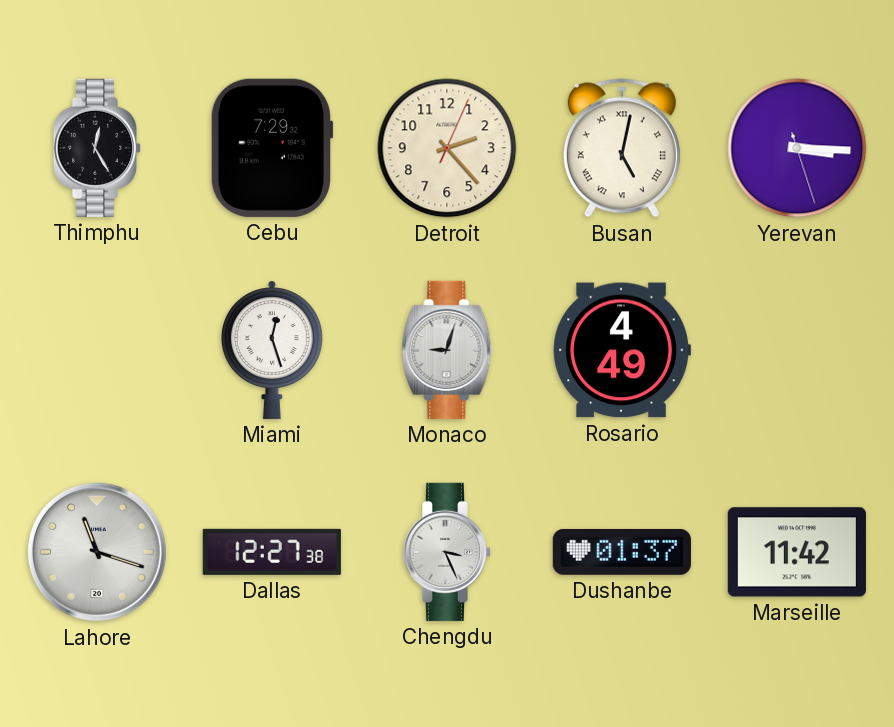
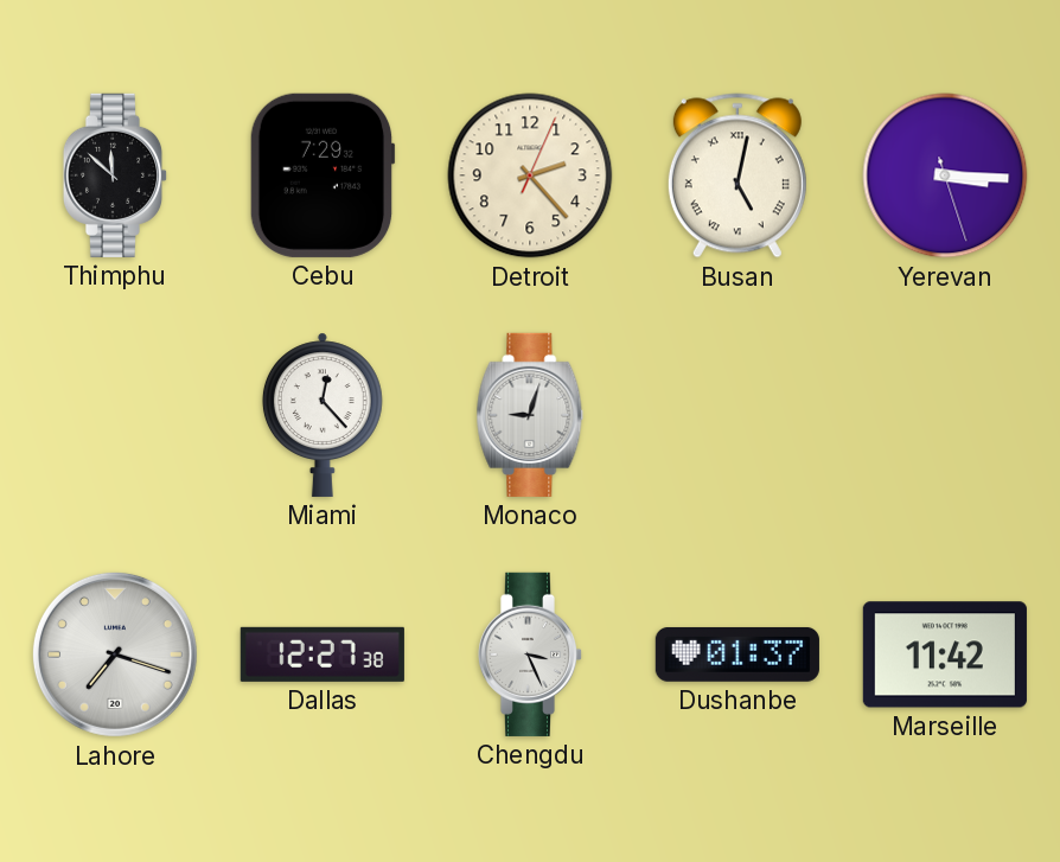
Thimphu: 12:25 -> 11:52
Miami: 12:27 -> 12:23
Rosario: 4:49 -> none
Lahore: 11:18 -> 7:18
